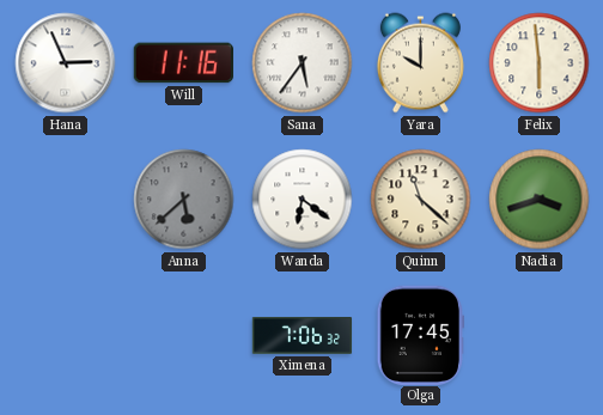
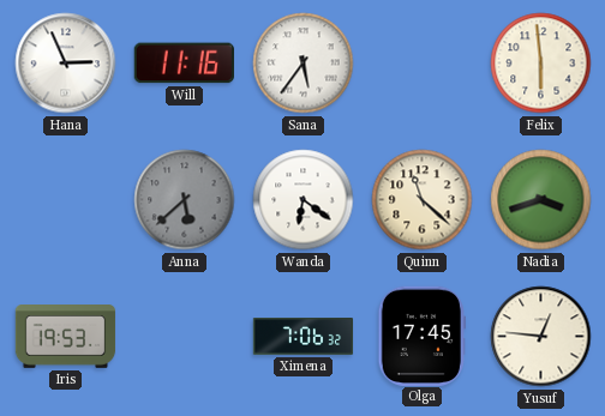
Yara: 10:00 -> none
Iris: none -> 19:53
Yusuf: none -> 12:46
